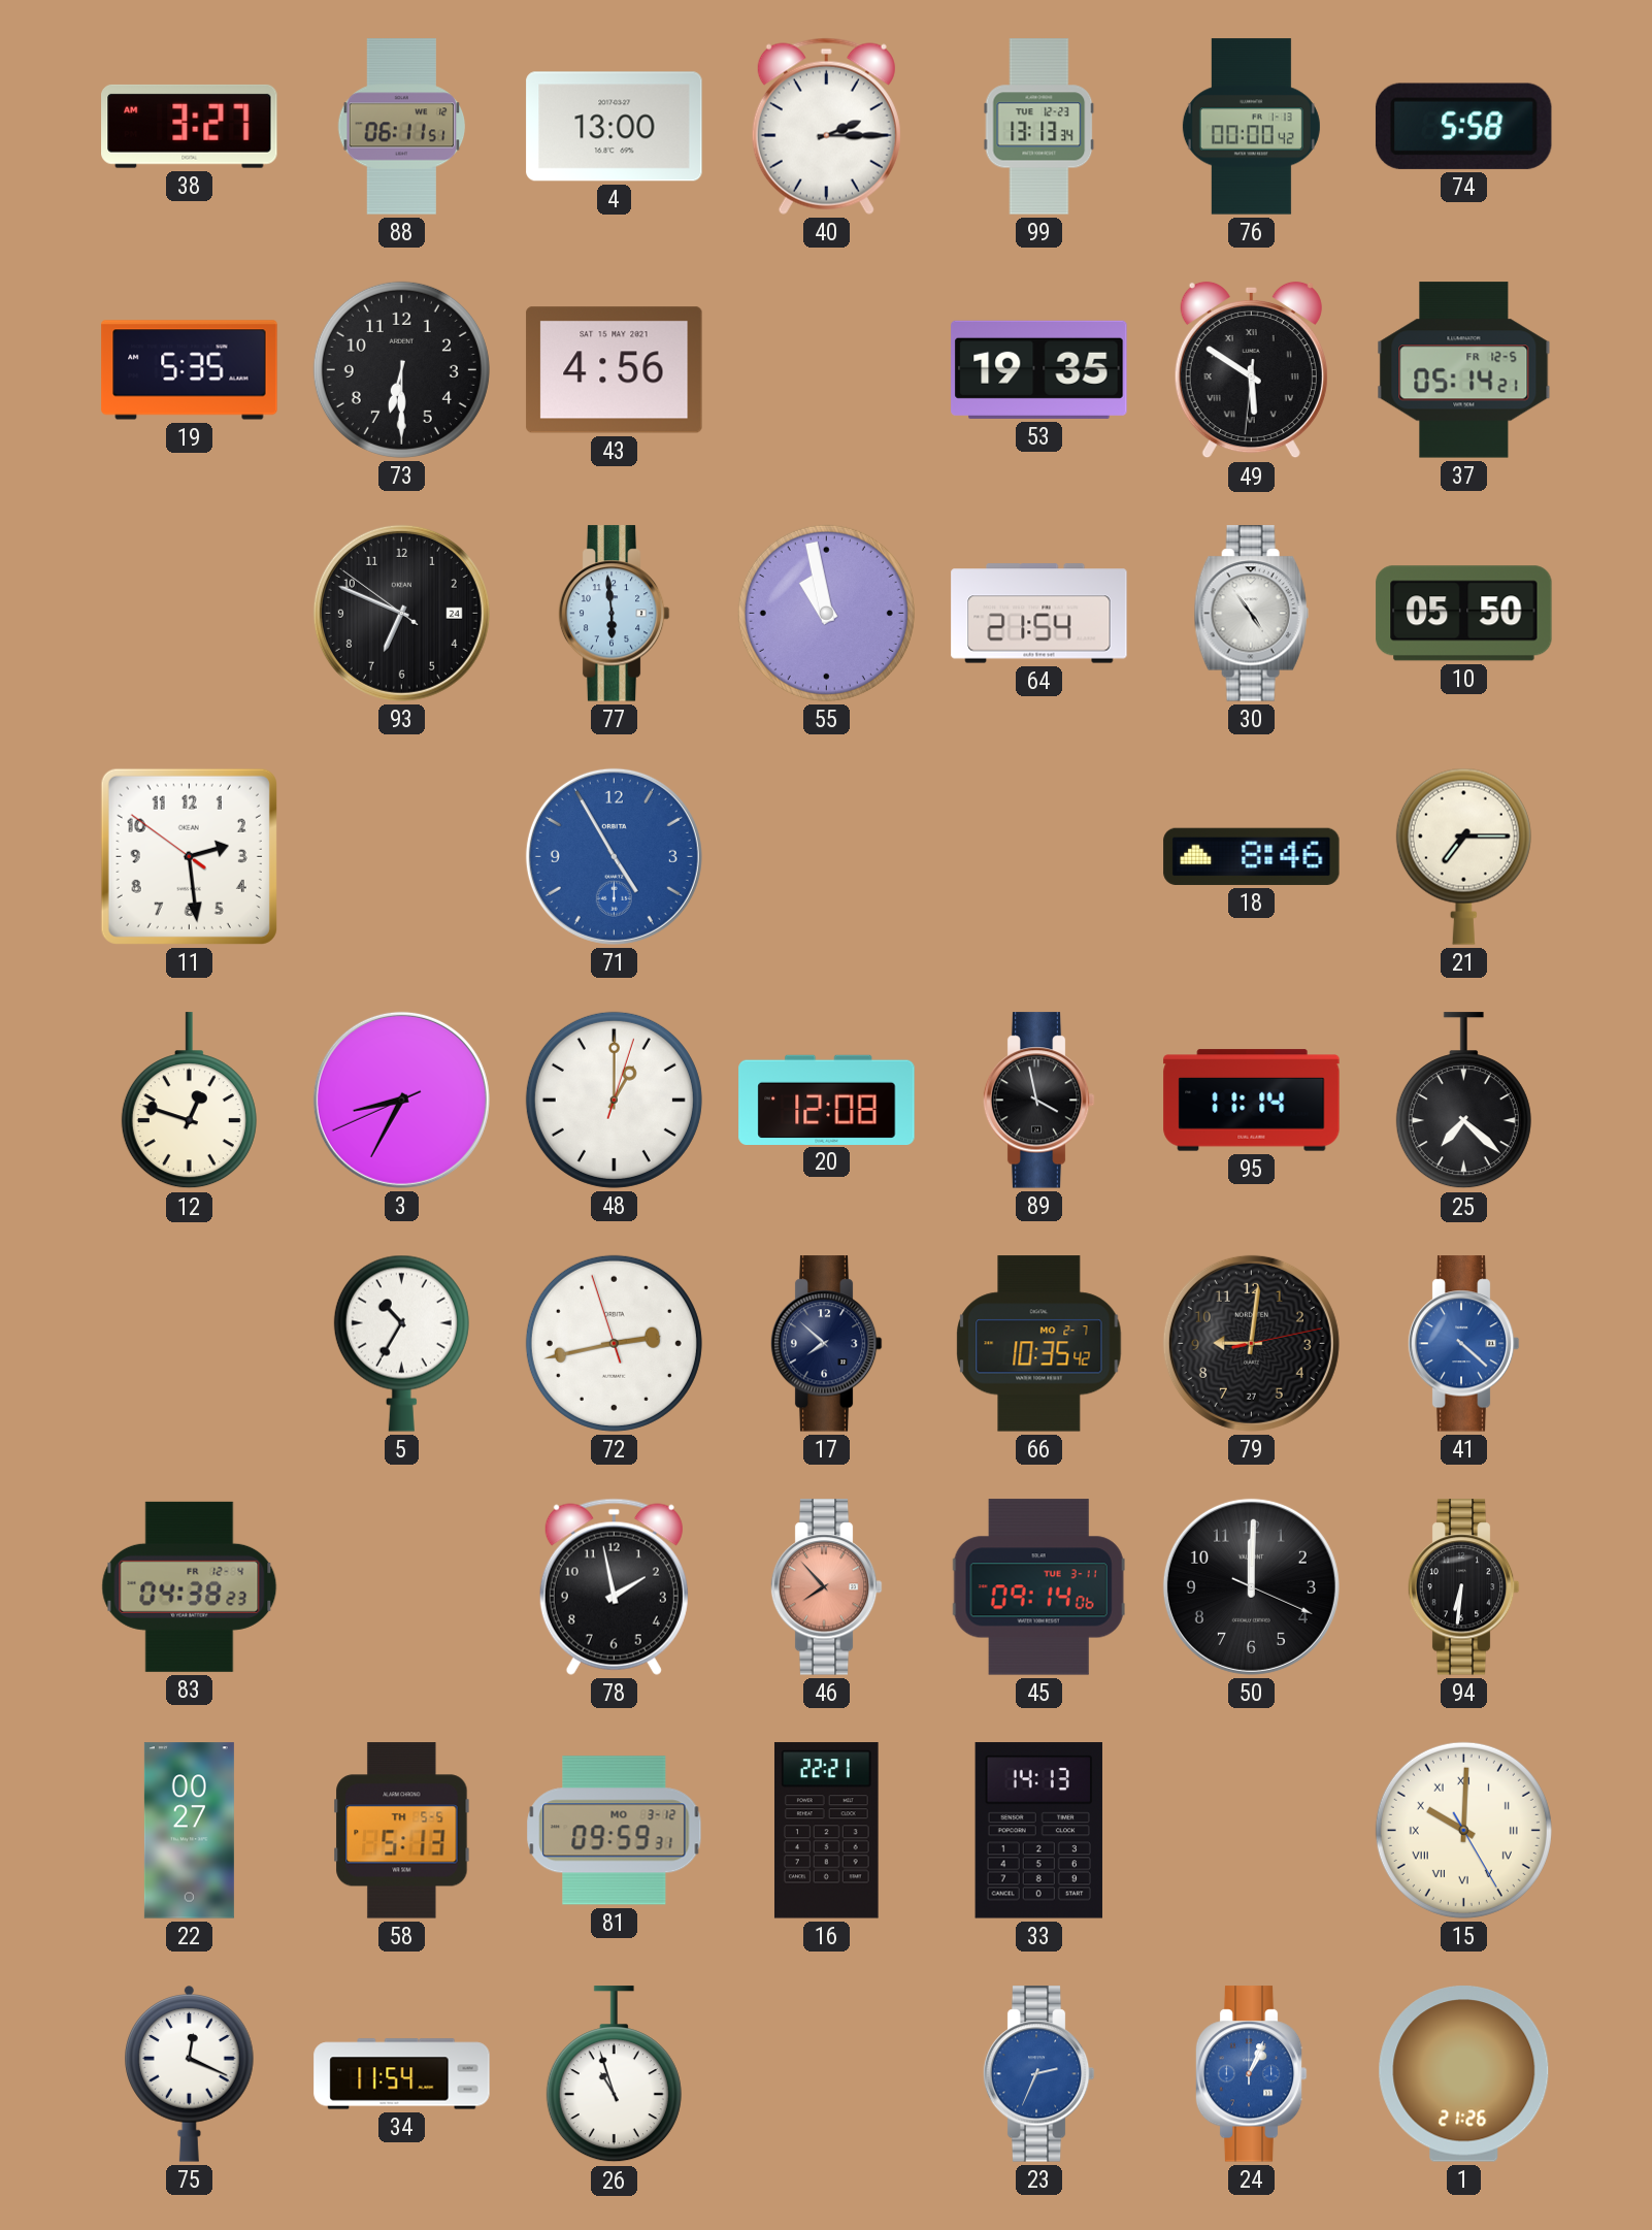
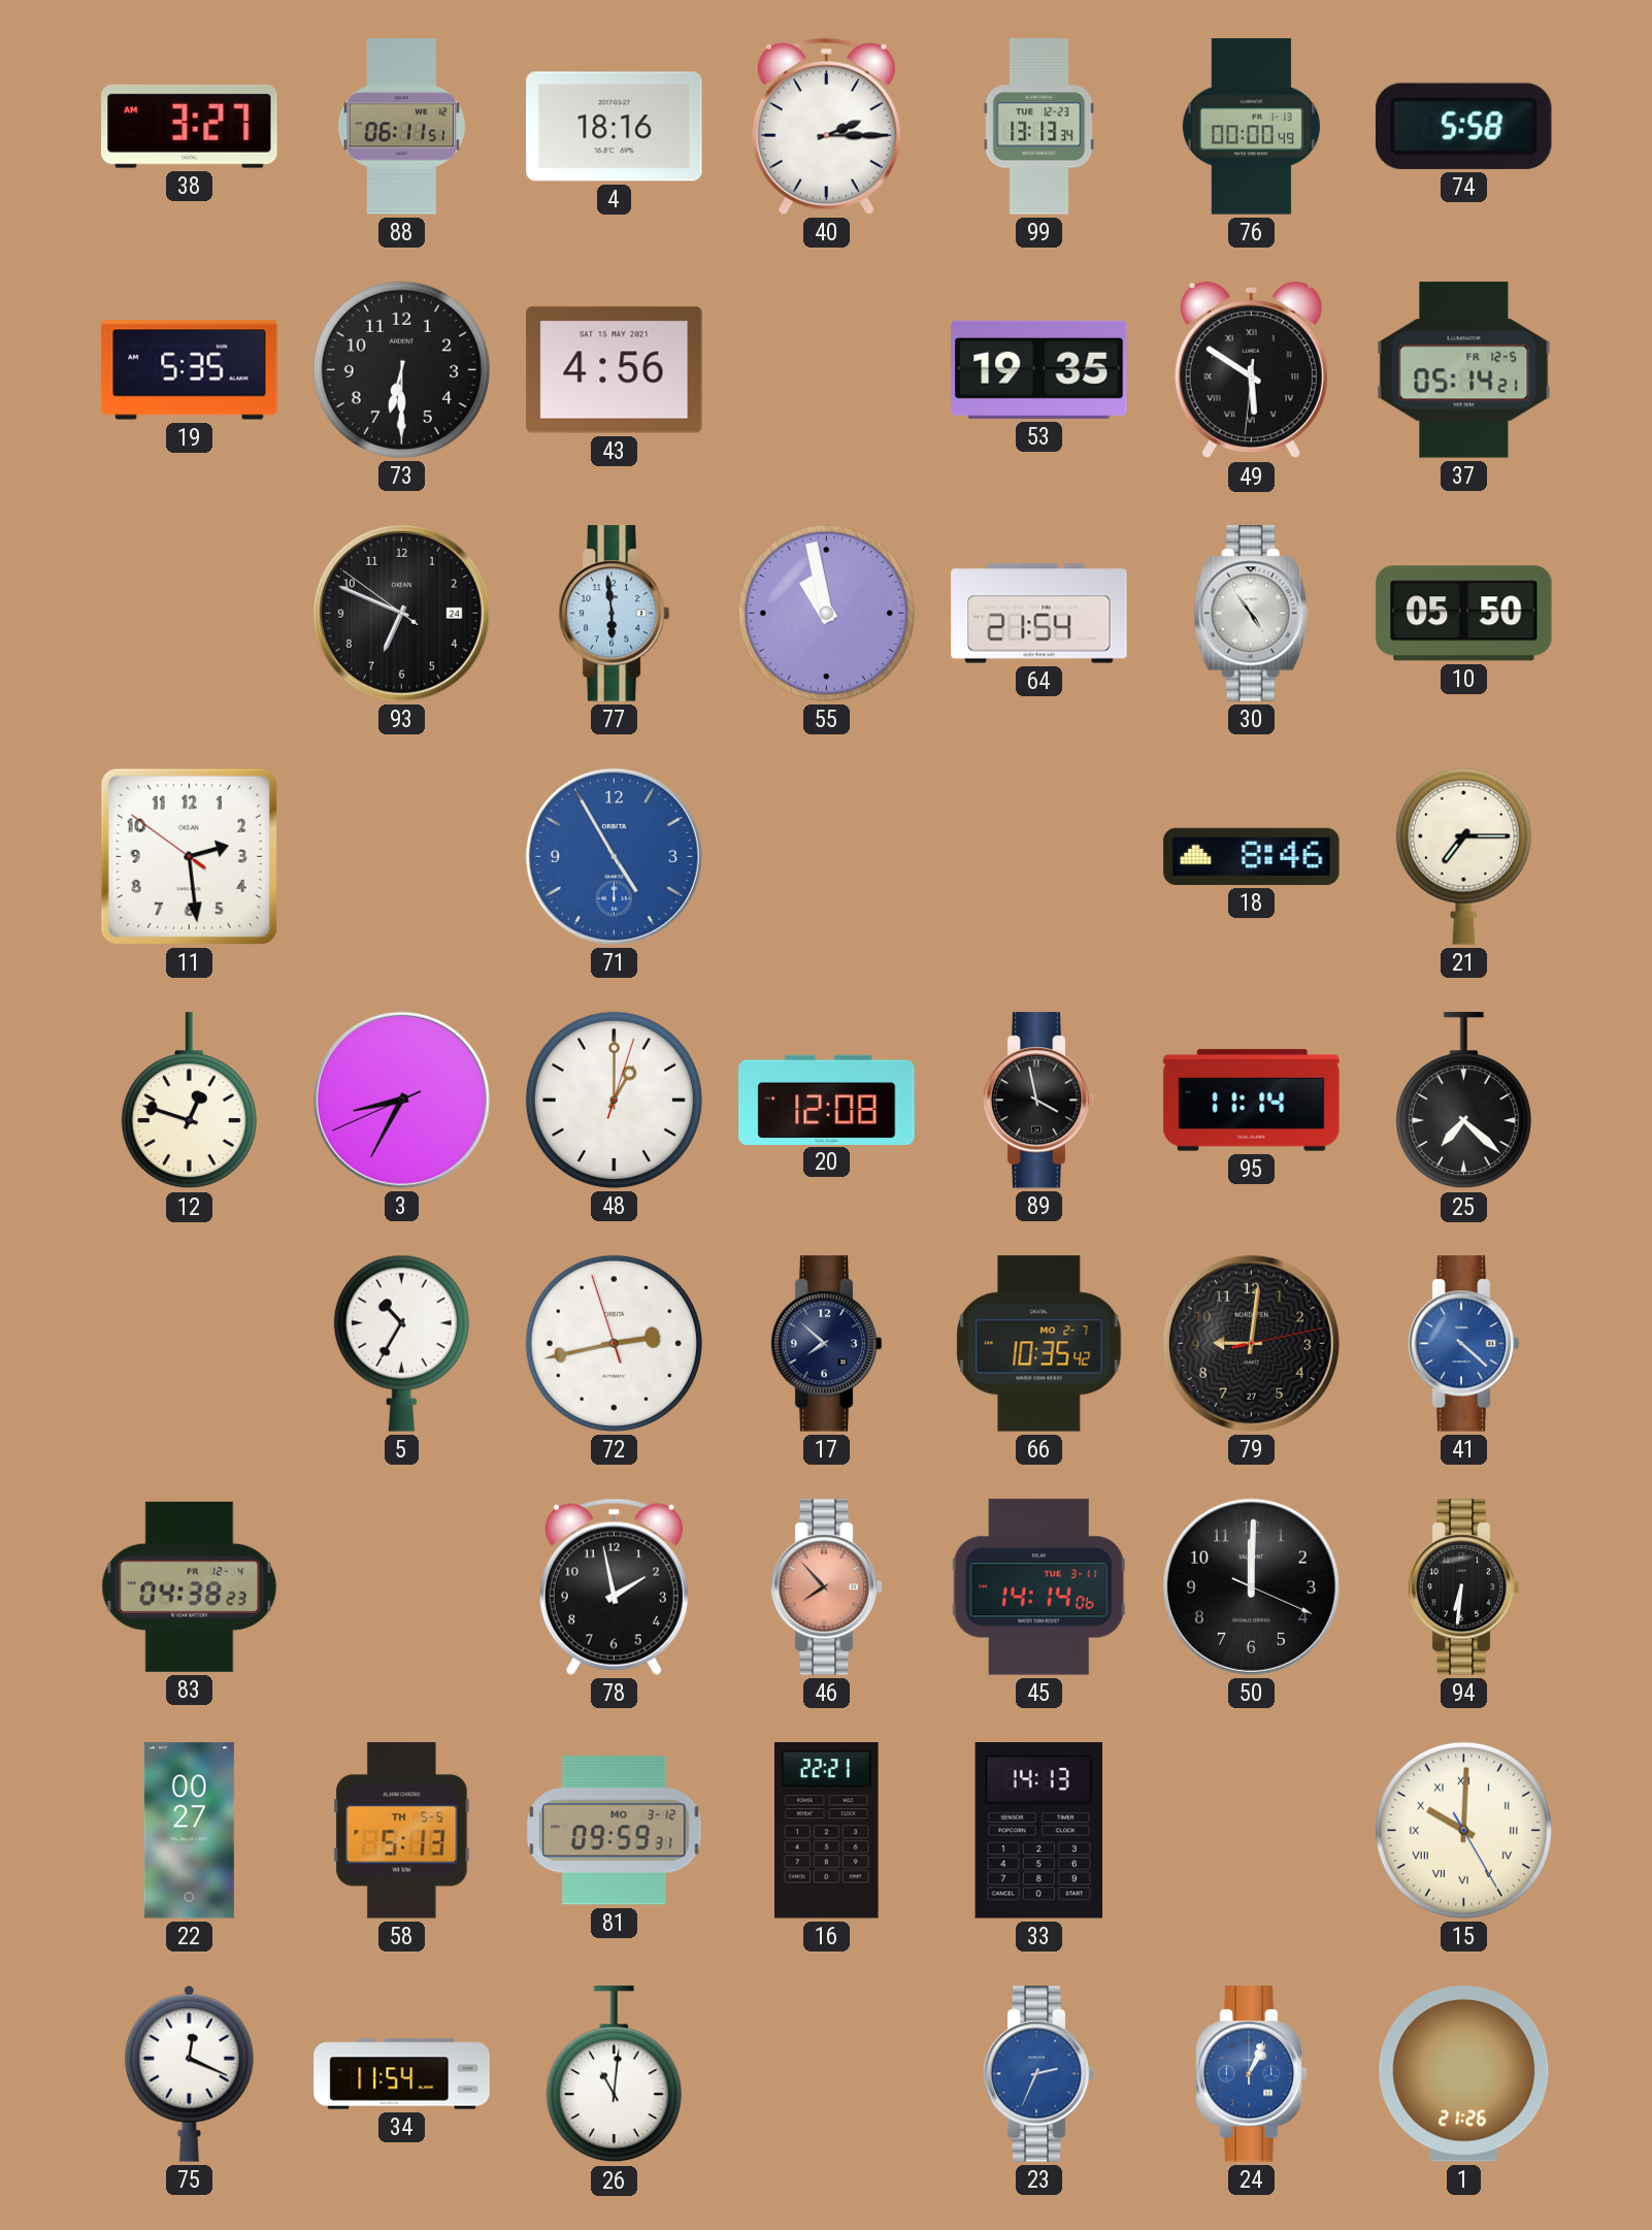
4: 13:00 -> 18:16
76: 00:00:42 -> 00:00:49
45: 09:14 -> 14:14
26: 10:57 -> 11:01
